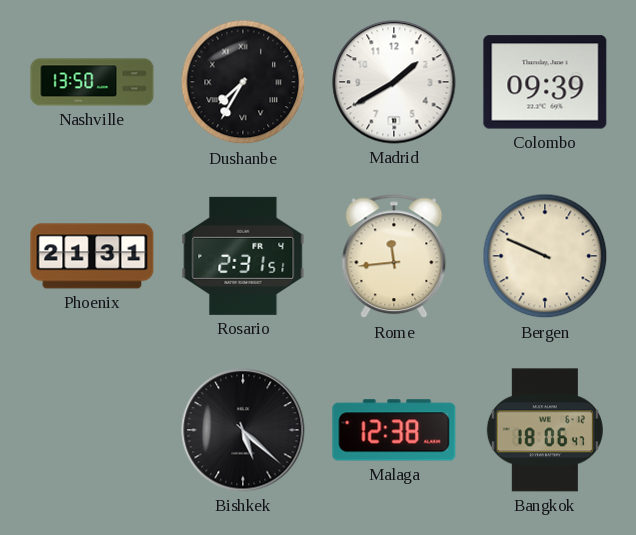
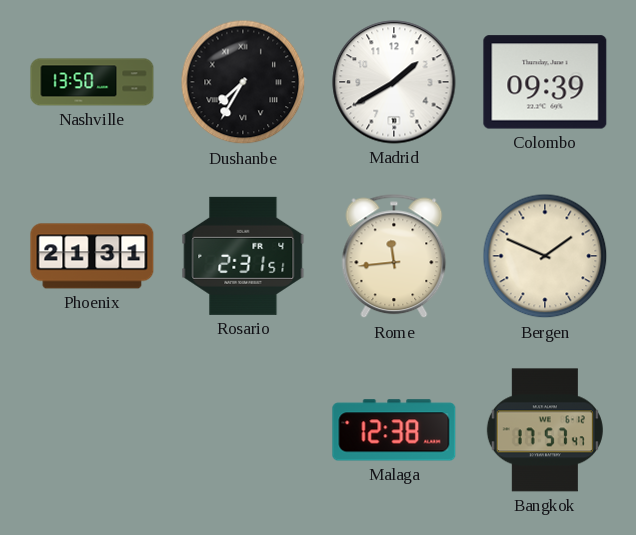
Bergen: 9:49 -> 1:49
Bishkek: 5:22 -> none
Bangkok: 18:06 -> 17:57
